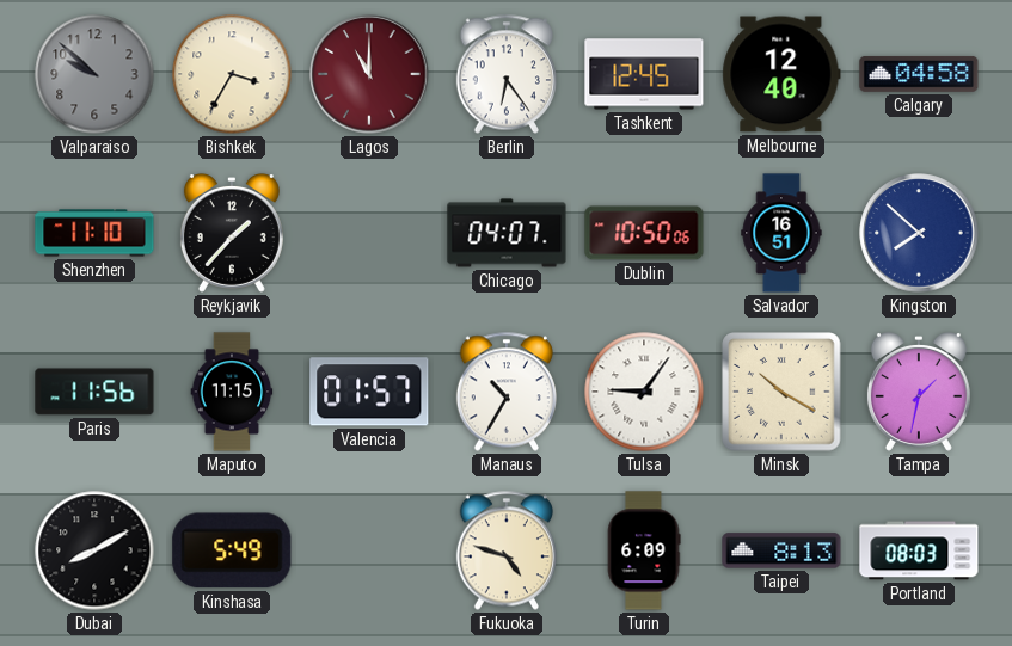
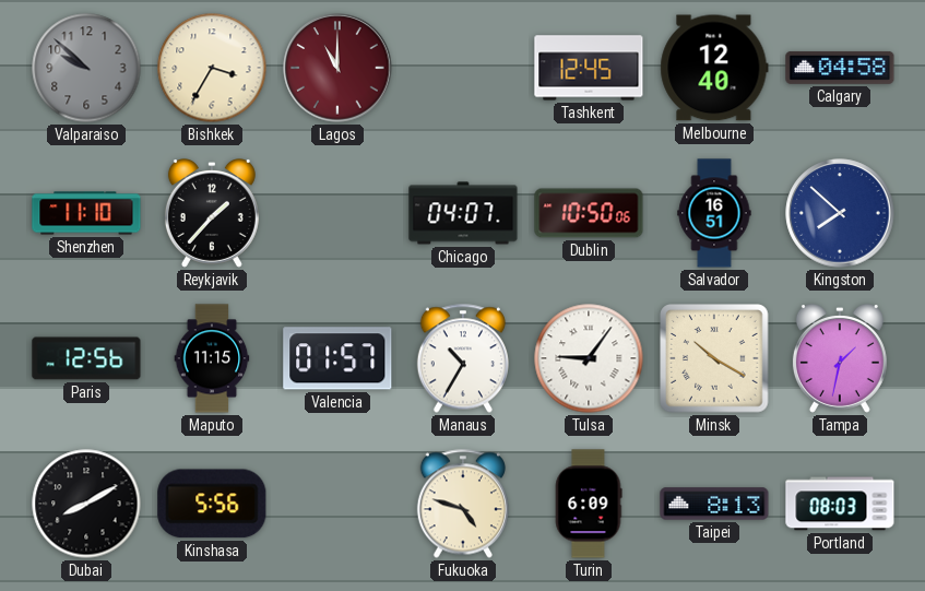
Berlin: 6:24 -> none
Paris: 11:56 -> 12:56
Kinshasa: 5:49 -> 5:56
